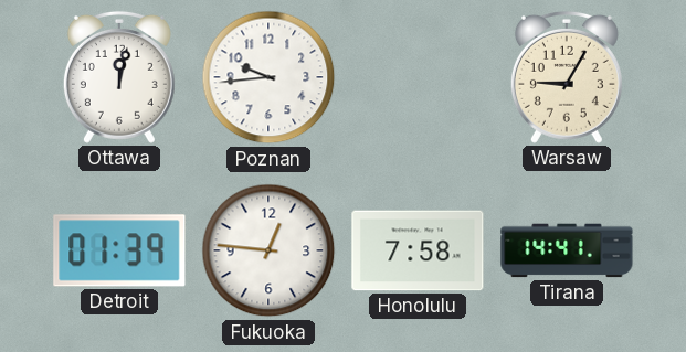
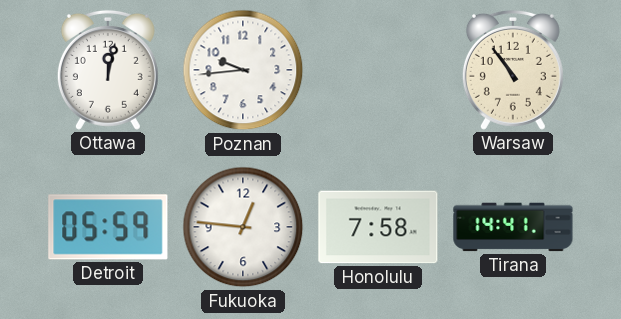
Warsaw: 9:05 -> 10:54
Detroit: 01:39 -> 05:59
